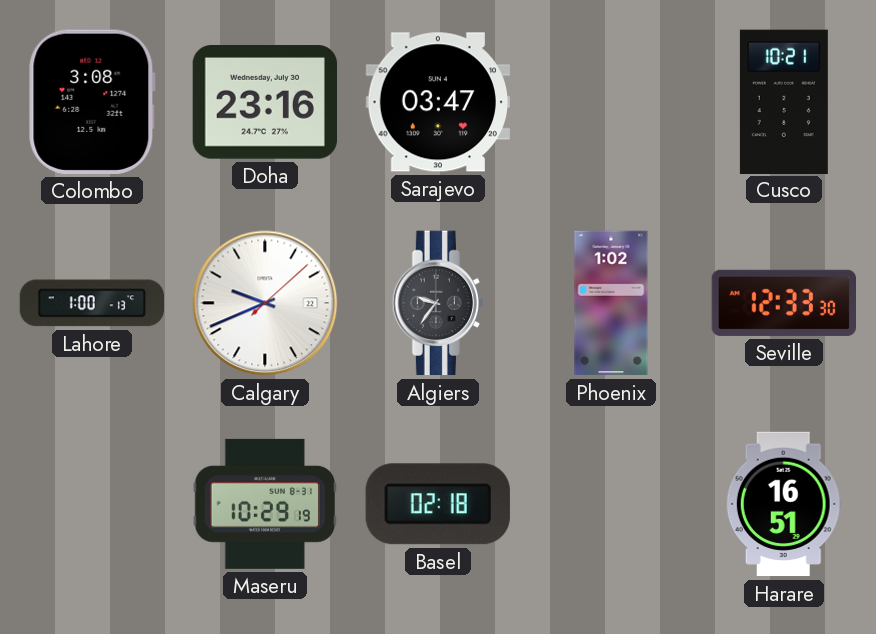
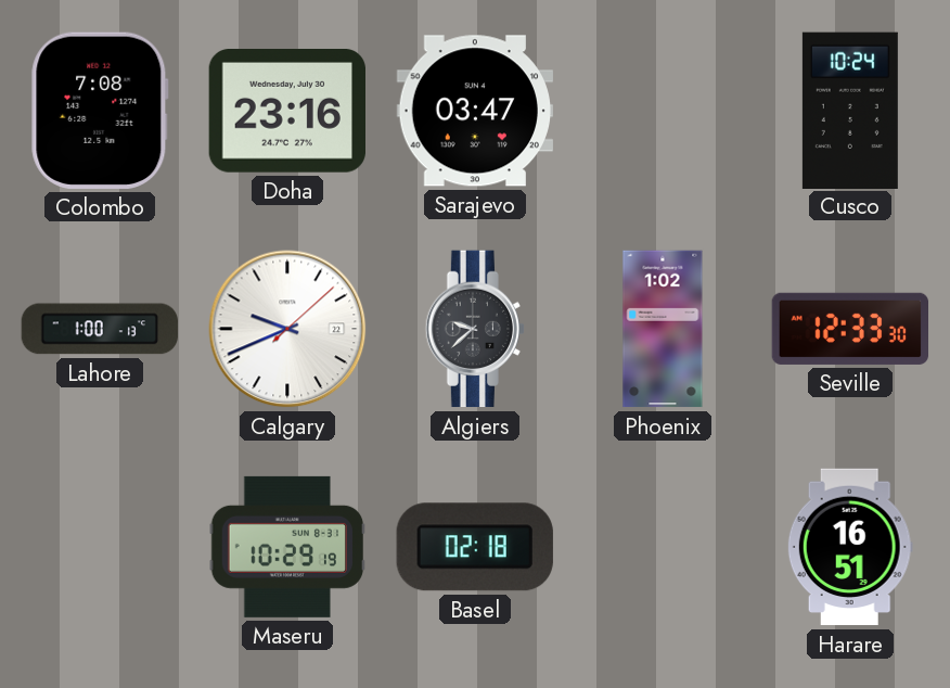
Colombo: 3:08 -> 7:08
Cusco: 10:21 -> 10:24
Algiers: 9:36 -> 9:38
